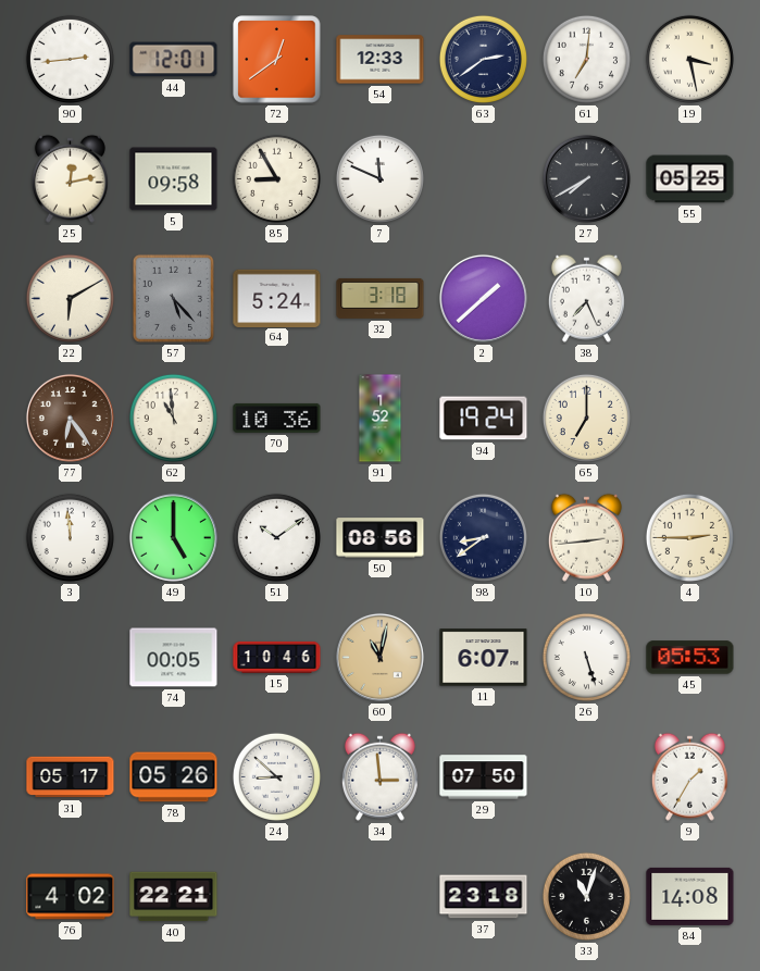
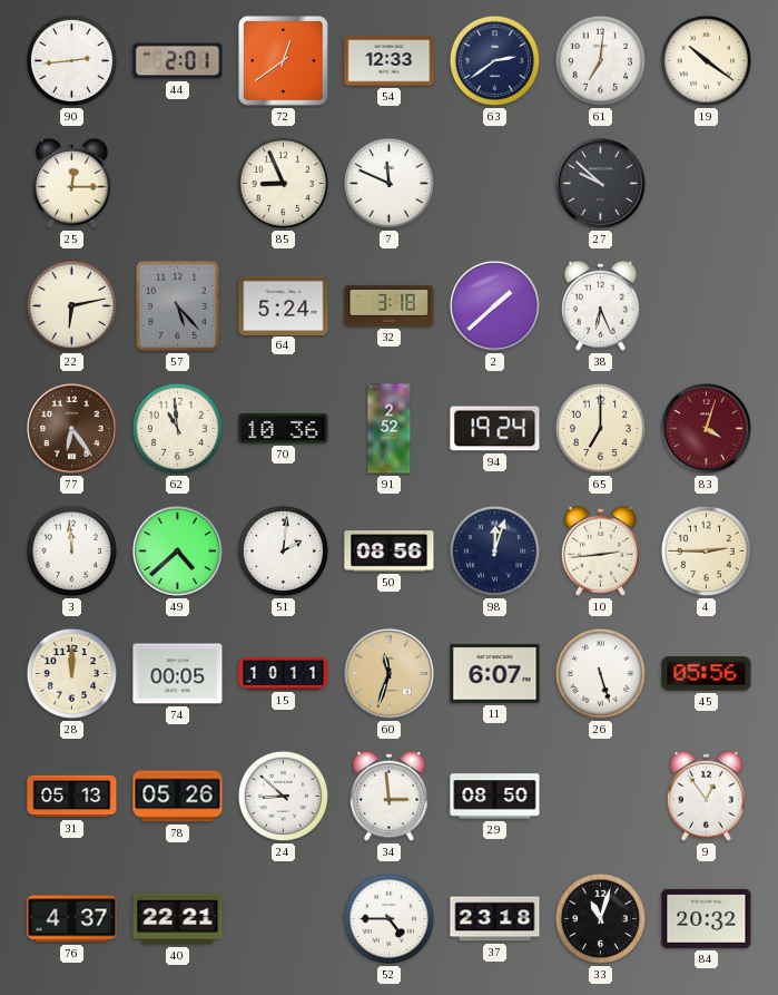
44: 12:01 -> 2:01
19: 3:28 -> 10:21
25: 12:13 -> 12:15
5: 09:58 -> none
85: 8:55 -> 8:56
27: 7:40 -> 9:52
55: 05:25 -> none
22: 6:10 -> 6:13
38: 7:26 -> 6:26
91: 1:52 -> 2:52
83: none -> 4:03
49: 5:00 -> 4:38
51: 10:09 -> 2:01
98: 8:39 -> 12:03
28: none -> 12:00
15: 10:46 -> 10:11
60: 11:02 -> 11:33
45: 05:53 -> 05:56
31: 05:17 -> 05:13
29: 07:50 -> 08:50
9: 1:35 -> 12:54
76: 4:02 -> 4:37
52: none -> 4:45
84: 14:08 -> 20:32
